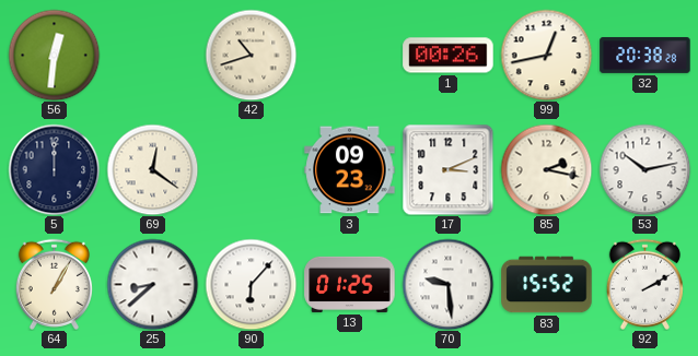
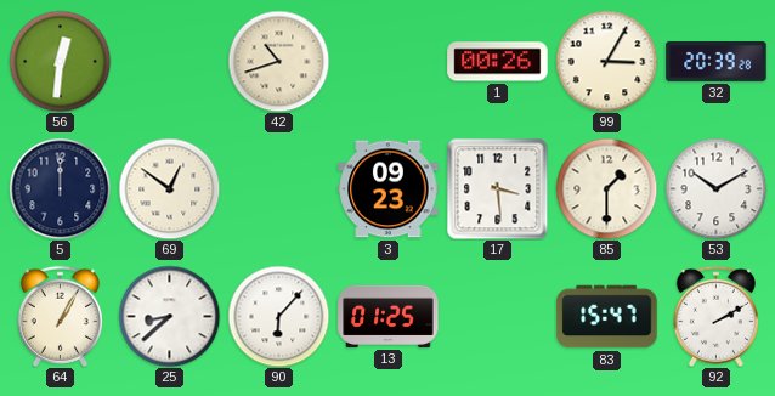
99: 12:43 -> 3:05
32: 20:38 -> 20:39
69: 12:21 -> 12:51
17: 3:11 -> 3:29
85: 2:17 -> 1:30
53: 10:13 -> 10:10
70: 9:29 -> none
83: 15:52 -> 15:47
